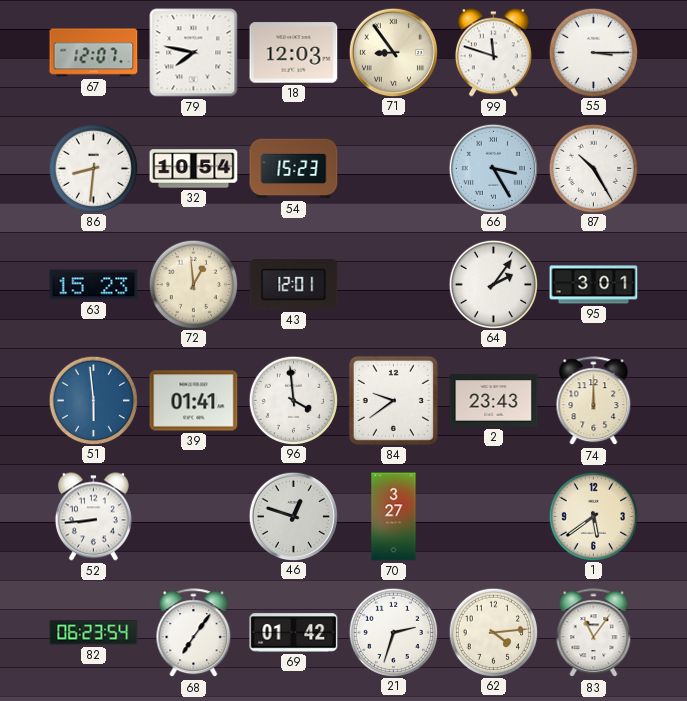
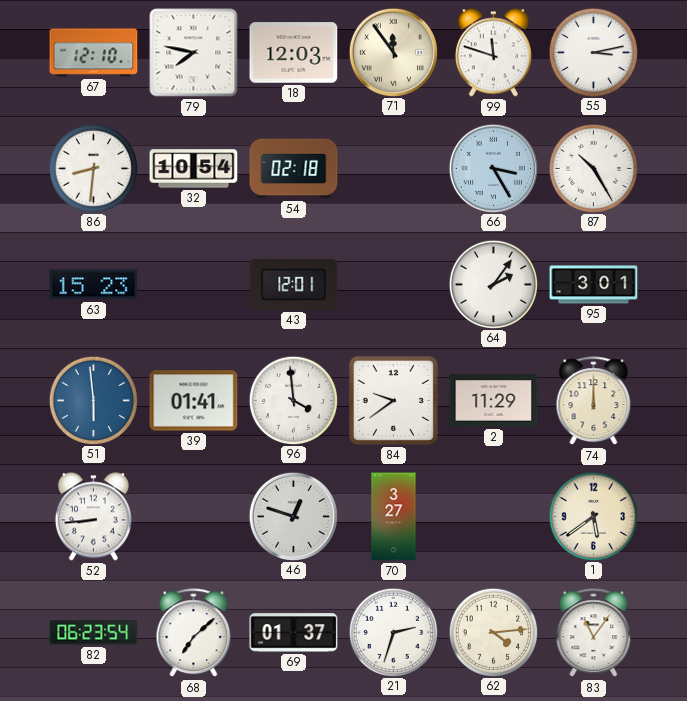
67: 12:07 -> 12:10
71: 8:54 -> 11:54
55: 3:15 -> 3:13
54: 15:23 -> 02:18
72: 12:59 -> none
2: 23:43 -> 11:29
68: 7:06 -> 7:08
69: 01:42 -> 01:37
